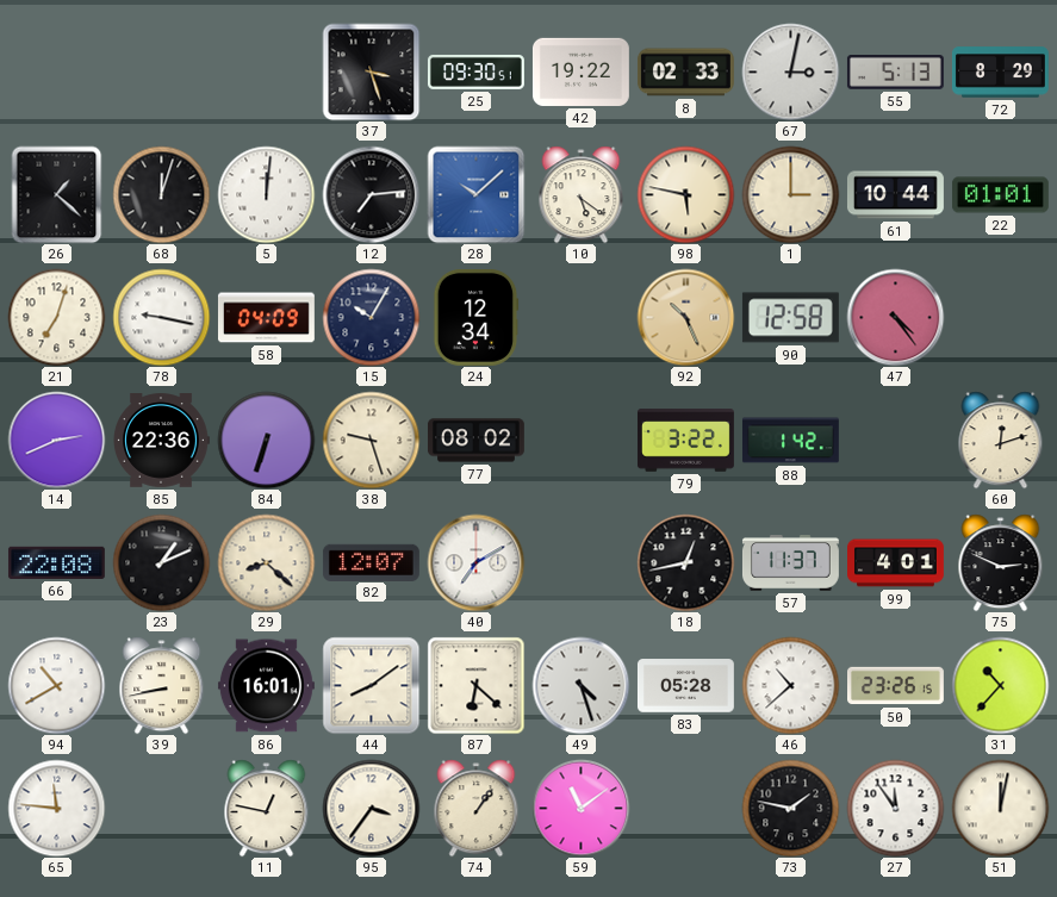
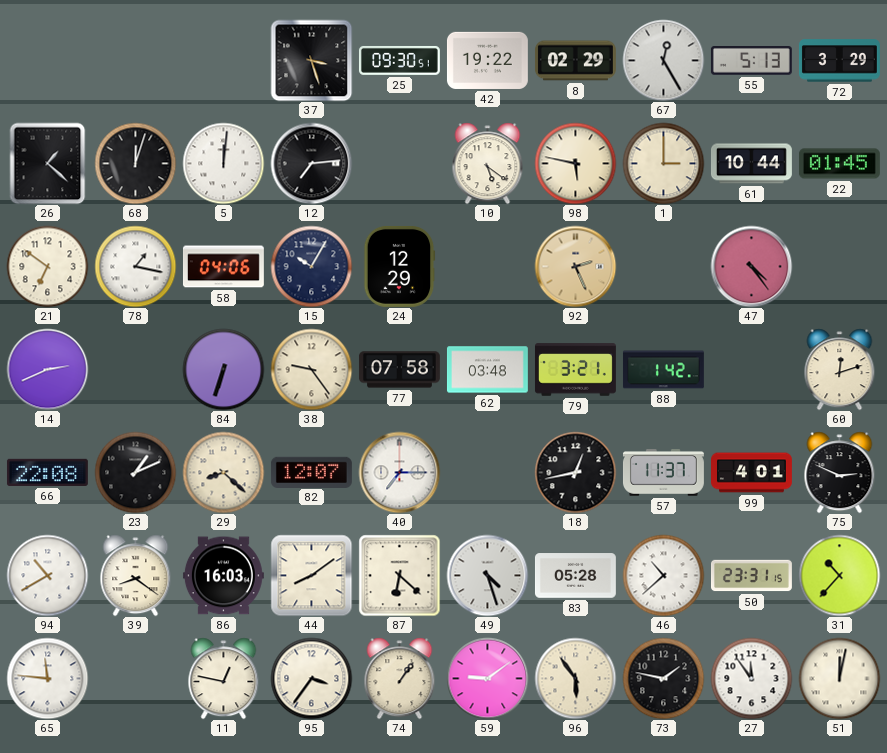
8: 02:33 -> 02:29
67: 3:02 -> 12:25
72: 8:29 -> 3:29
28: 10:08 -> none
22: 01:01 -> 01:45
21: 7:03 -> 6:51
78: 9:17 -> 1:17
58: 04:09 -> 04:06
24: 12:34 -> 12:29
92: 10:26 -> 2:26
90: 12:58 -> none
85: 22:36 -> none
38: 9:27 -> 9:24
77: 08:02 -> 07:58
62: none -> 03:48
79: 3:22 -> 3:21
40: 7:10 -> 7:15
39: 8:43 -> 8:21
86: 16:01 -> 16:03
50: 23:26 -> 23:31
59: 11:09 -> 9:09
96: none -> 5:54
